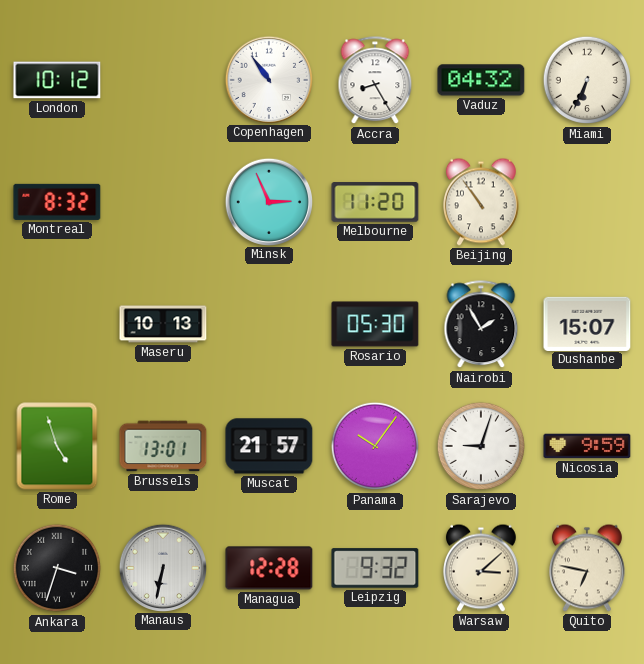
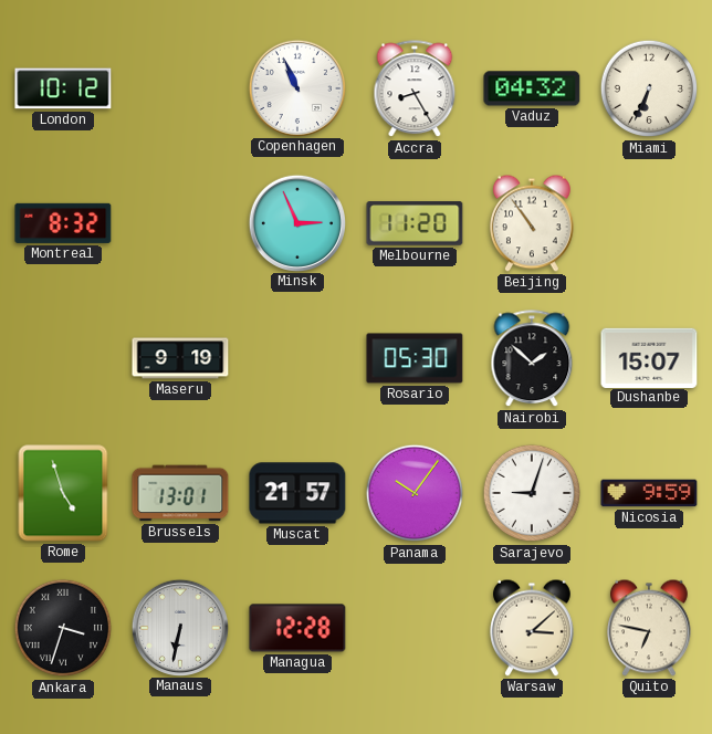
Copenhagen: 10:54 -> 10:56
Maseru: 10:13 -> 9:19
Nairobi: 1:55 -> 1:52
Leipzig: 9:32 -> none
